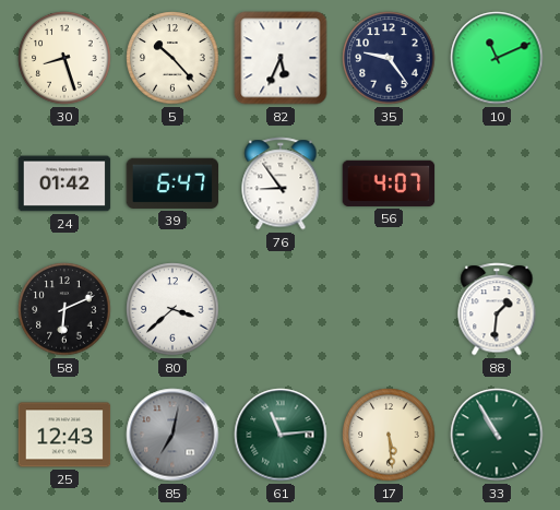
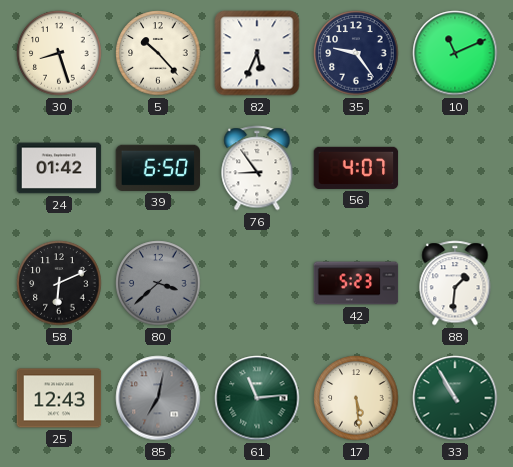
39: 6:47 -> 6:50
80 dial: white -> grey
42: none -> 5:23
